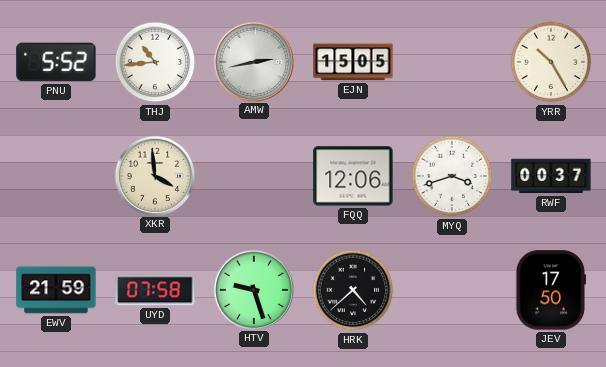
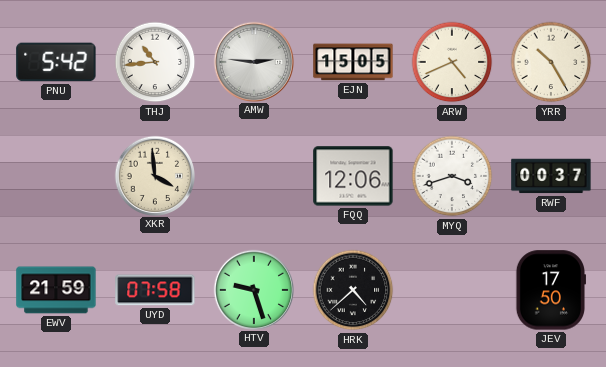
PNU: 5:52 -> 5:42
AMW: 2:43 -> 2:46
ARW: none -> 4:41
